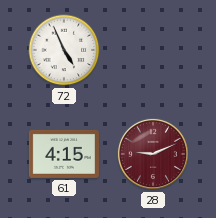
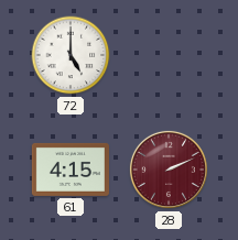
72: 4:56 -> 5:00
28: 9:11 -> 2:11
